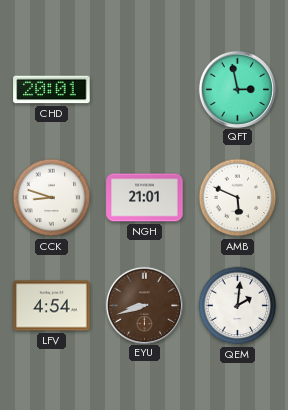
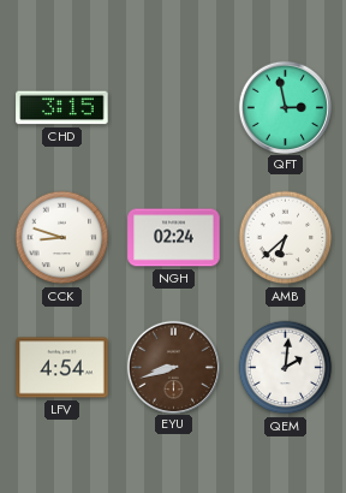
CHD: 20:01 -> 3:15
NGH: 21:01 -> 02:24
AMB: 5:49 -> 6:38
